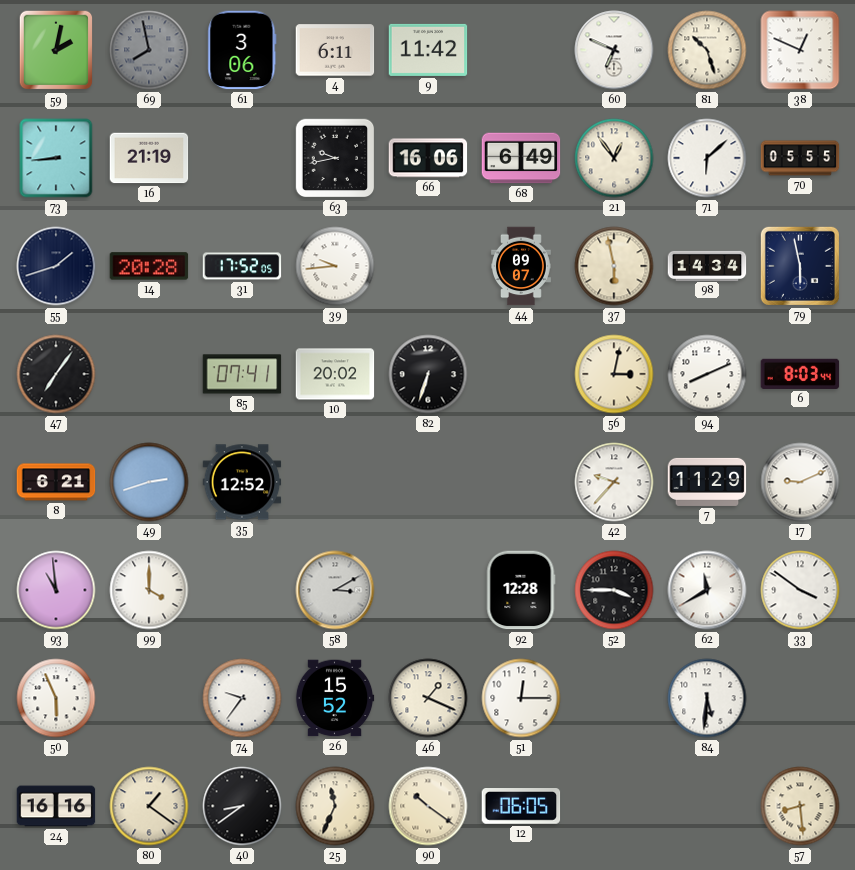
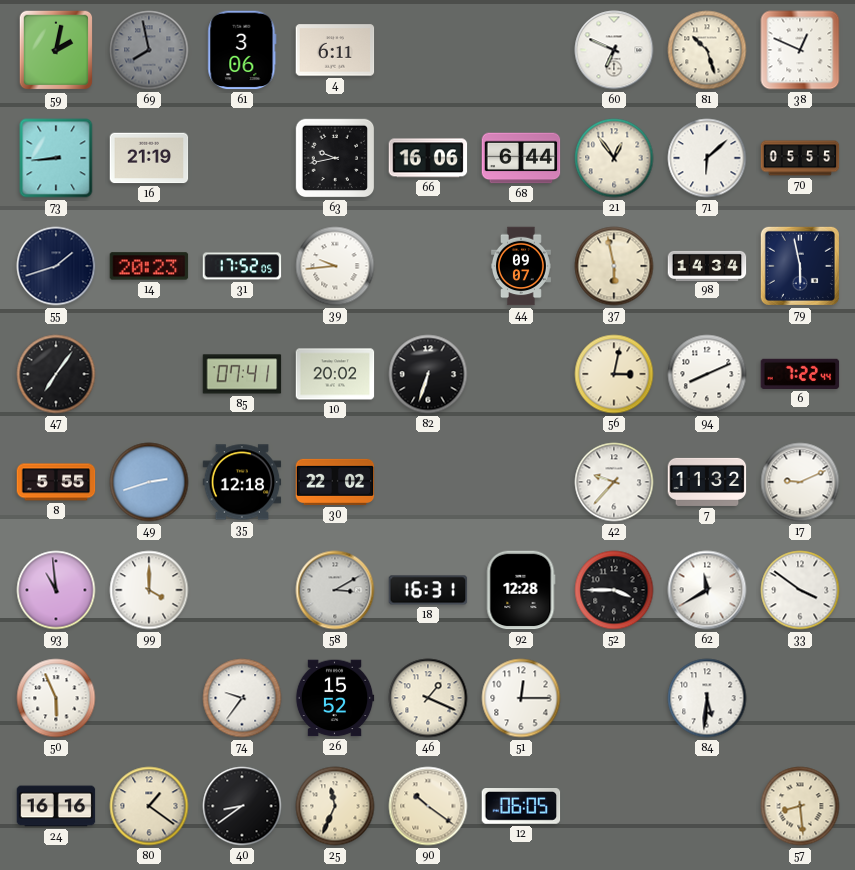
9: 11:42 -> none
68: 6:49 -> 6:44
14: 20:28 -> 20:23
6: 8:03 -> 7:22
8: 6:21 -> 5:55
35: 12:52 -> 12:18
30: none -> 22:02
7: 11:29 -> 11:32
18: none -> 16:31
